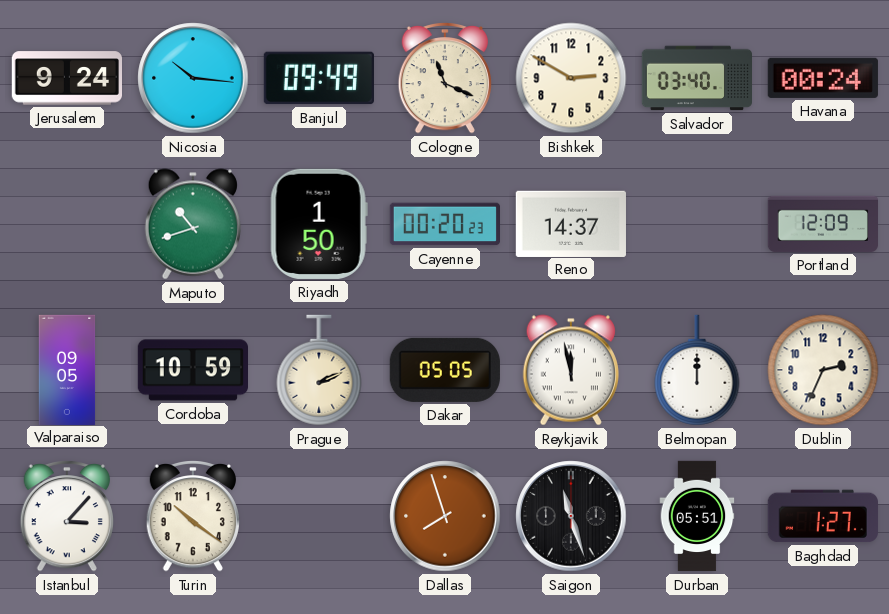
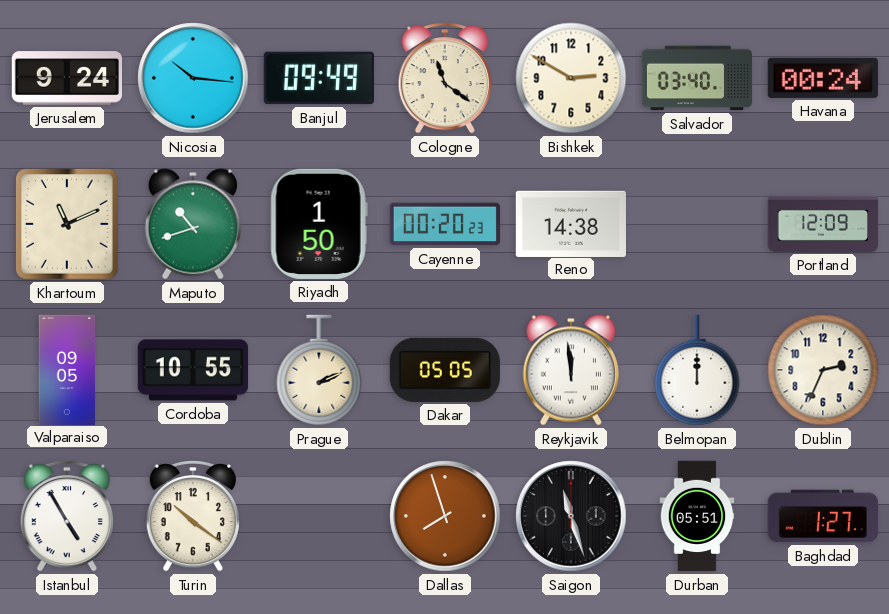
Cologne: 11:19 -> 11:21
Khartoum: none -> 11:11
Reno: 14:37 -> 14:38
Cordoba: 10:59 -> 10:55
Reykjavik: 11:58 -> 11:59
Istanbul: 3:07 -> 4:55
